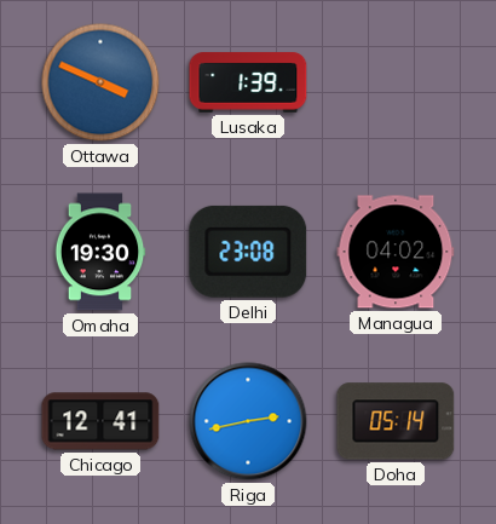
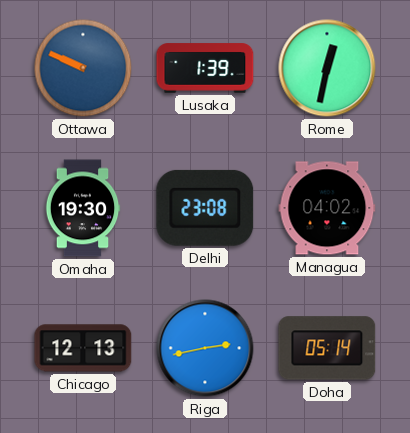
Ottawa: 3:49 -> 9:49
Rome: none -> 12:32
Chicago: 12:41 -> 12:13
